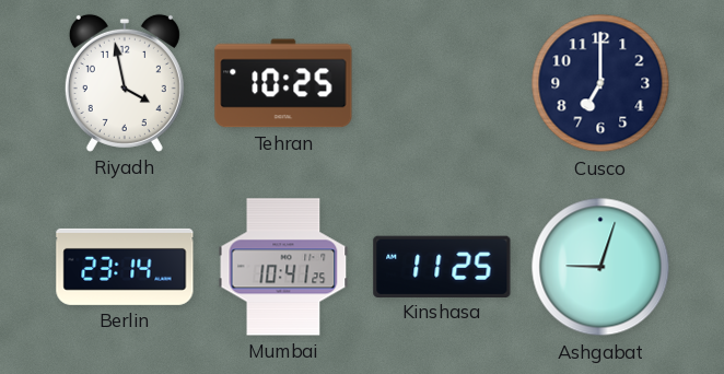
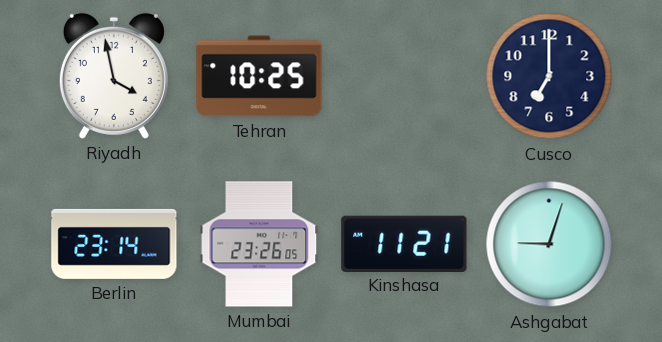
Mumbai: 10:41 -> 23:26
Kinshasa: 11:25 -> 11:21
